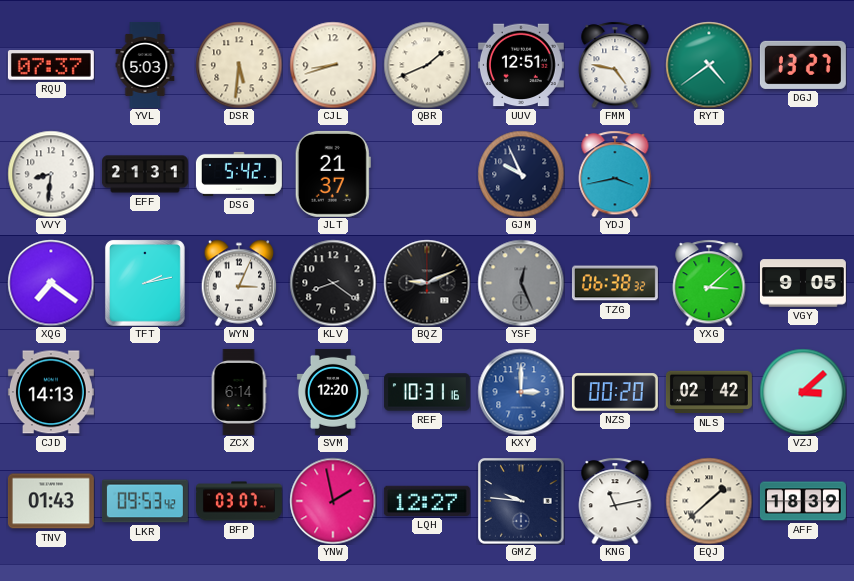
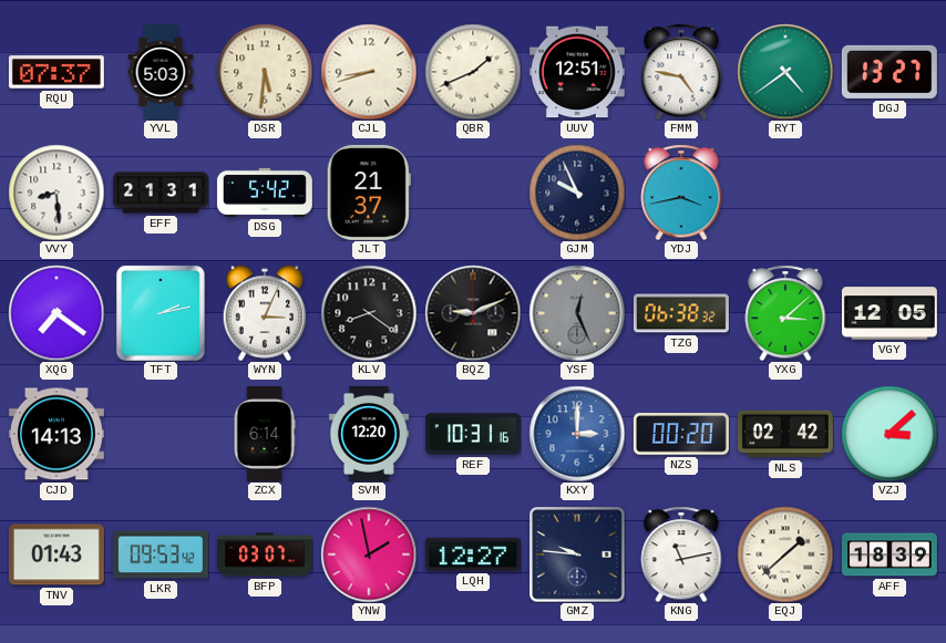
VVY: 8:31 -> 8:29
VGY: 9:05 -> 12:05
